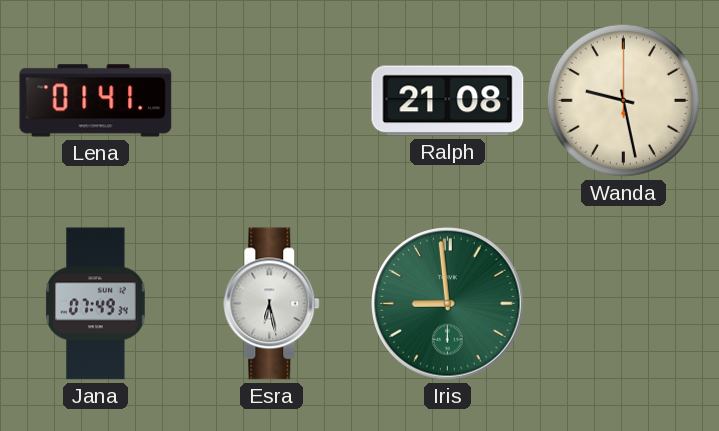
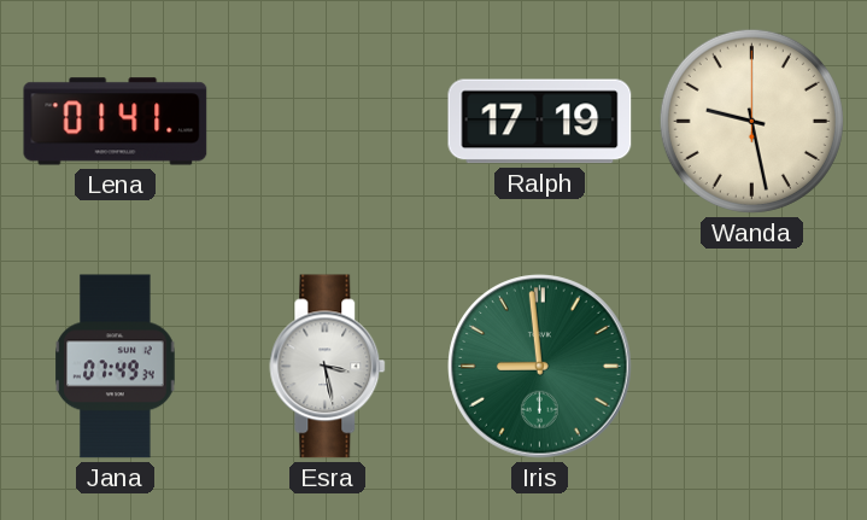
Ralph: 21:08 -> 17:19
Esra: 6:28 -> 3:28
